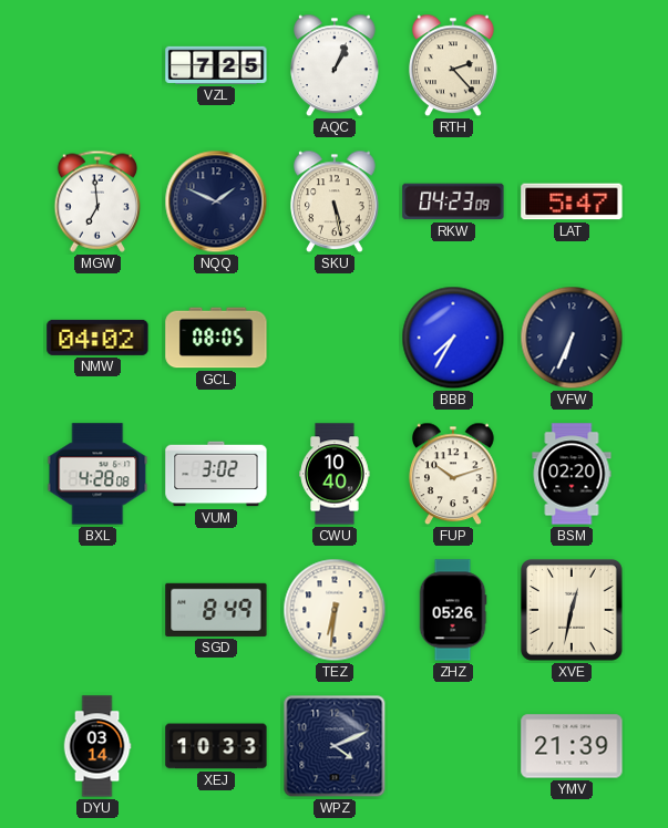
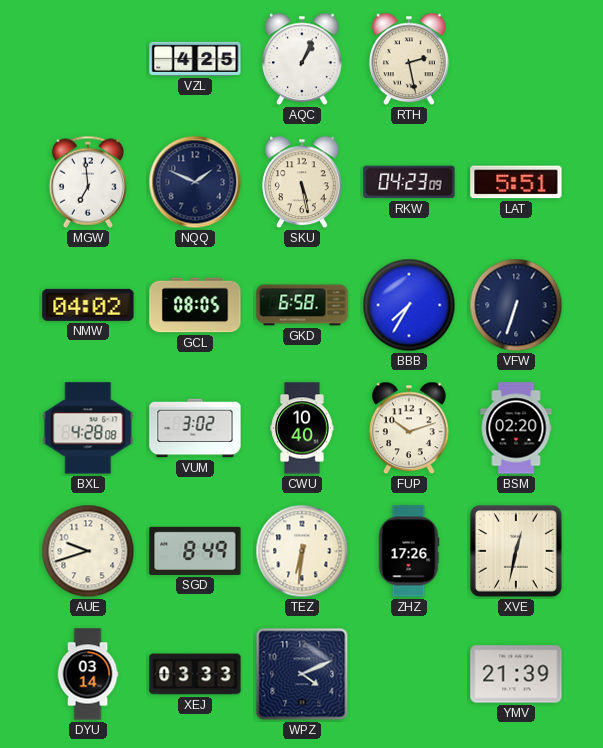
VZL: 7:25 -> 4:25
RTH: 2:23 -> 2:28
LAT: 5:47 -> 5:51
GKD: none -> 6:58
VFW: 6:34 -> 6:33
AUE: none -> 9:42
ZHZ: 05:26 -> 17:26
XEJ: 10:33 -> 03:33
